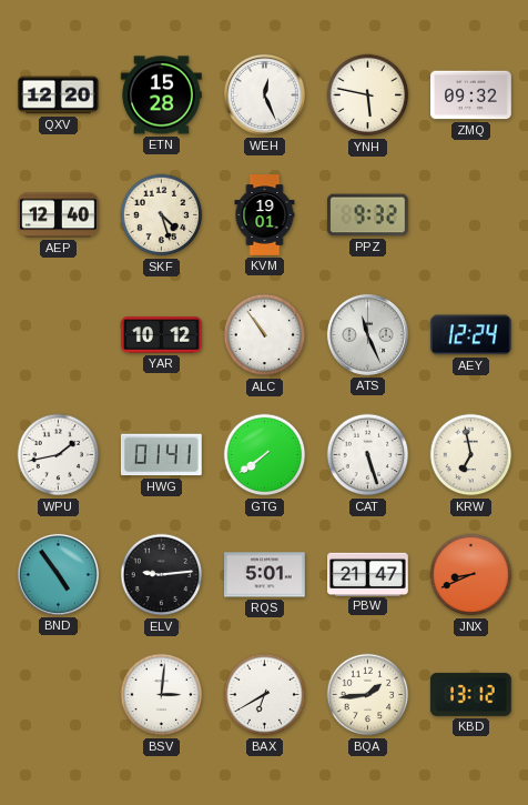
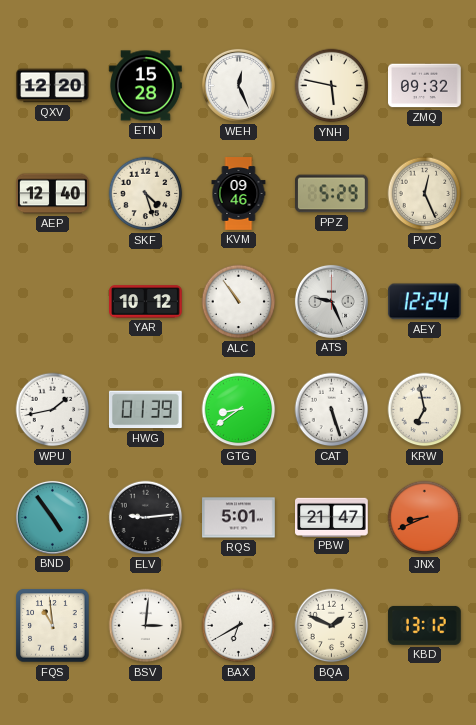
KVM: 19:01 -> 09:46
PPZ: 9:32 -> 5:29
PVC: none -> 12:26
ATS: 11:26 -> 9:26
HWG: 01:41 -> 01:39
GTG: 7:39 -> 8:39
FQS: none -> 10:59
BQA: 1:44 -> 1:49
